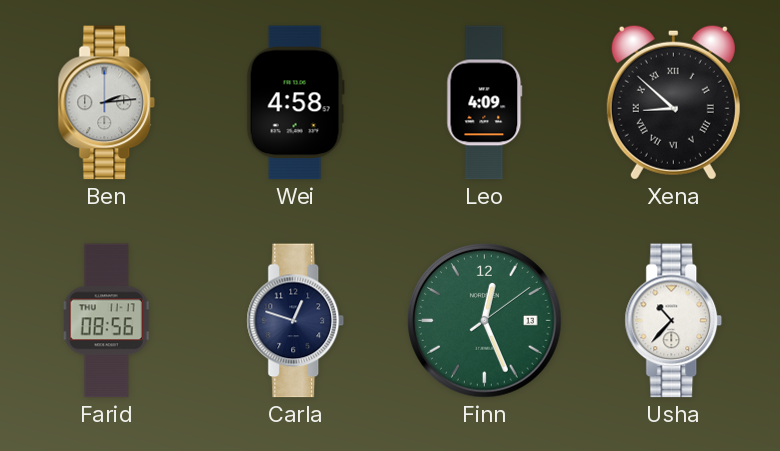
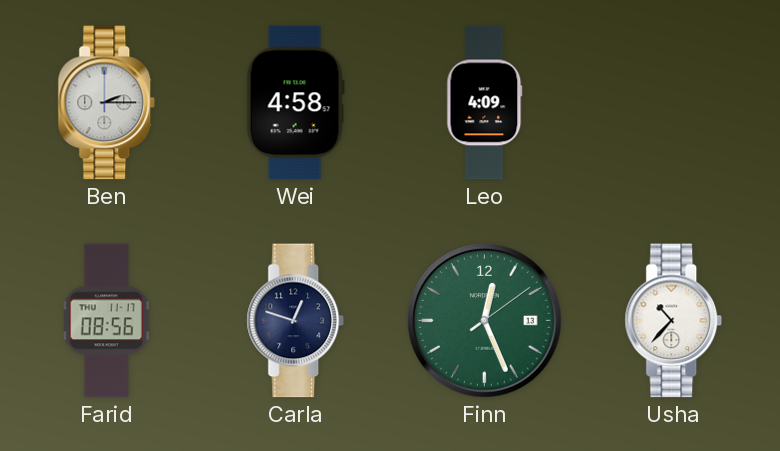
Ben: 2:14 -> 2:15
Xena: 8:52 -> none
